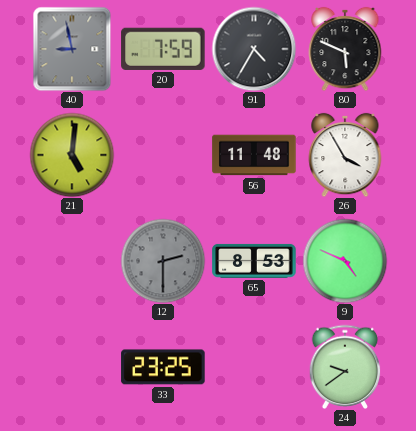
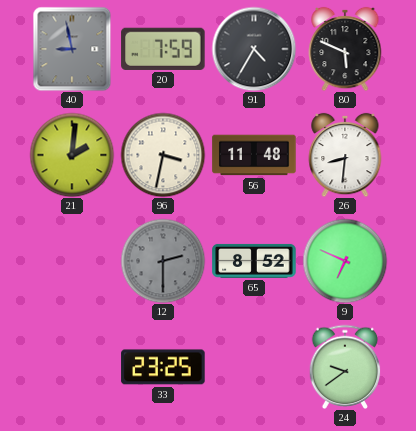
21: 5:01 -> 2:01
96: none -> 3:32
26: 3:55 -> 8:31
65: 8:53 -> 8:52
9: 4:49 -> 6:49
